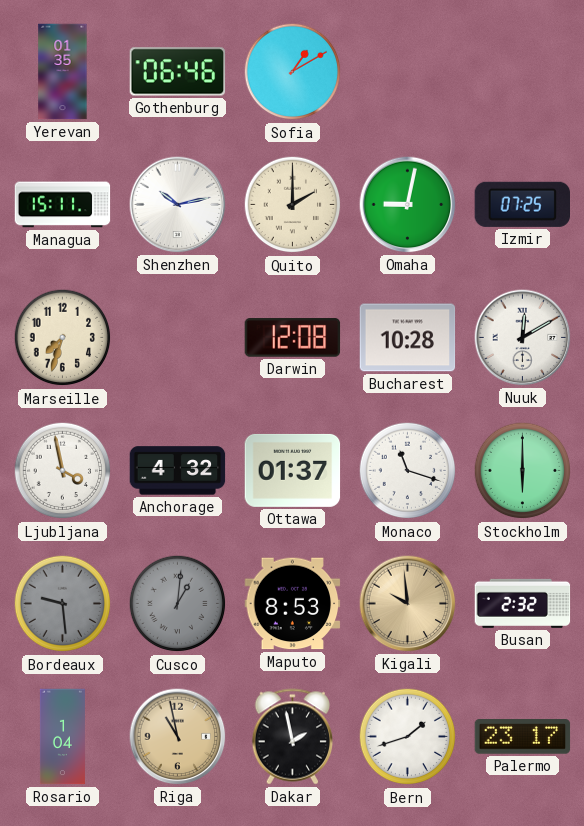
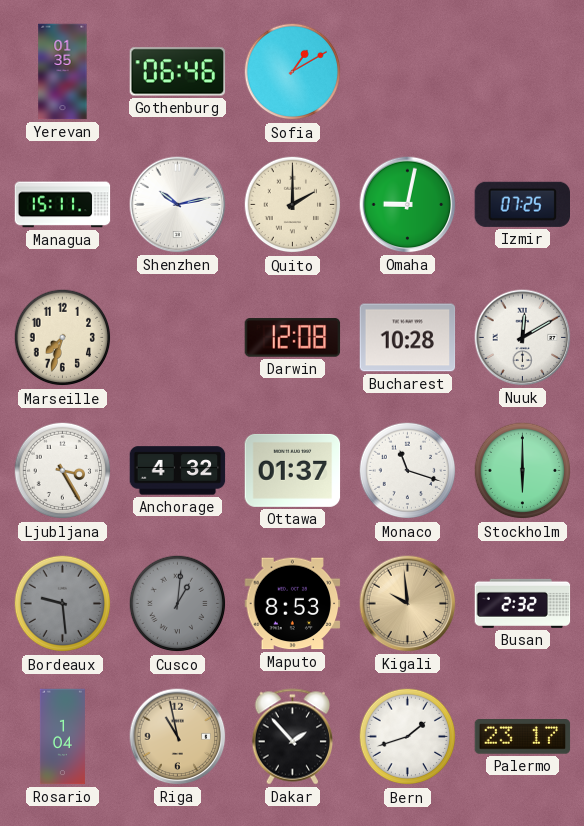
Ljubljana: 3:58 -> 3:25
Dakar: 1:58 -> 1:53
